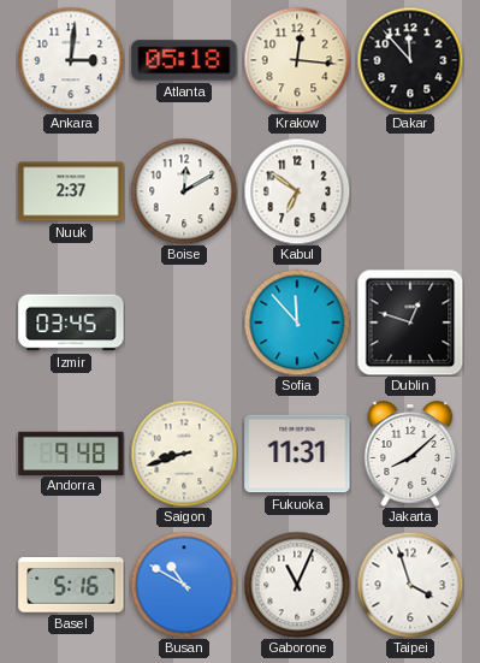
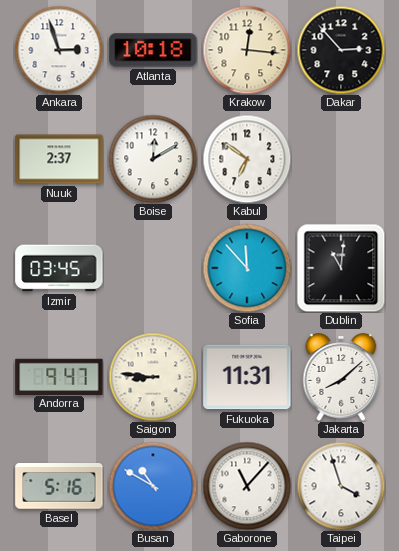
Ankara: 3:01 -> 2:57
Atlanta: 05:18 -> 10:18
Dakar: 11:53 -> 2:53
Dublin: 12:48 -> 11:01
Andorra: 9:48 -> 9:47
Saigon: 8:42 -> 8:46
Gaborone: 11:04 -> 11:07
